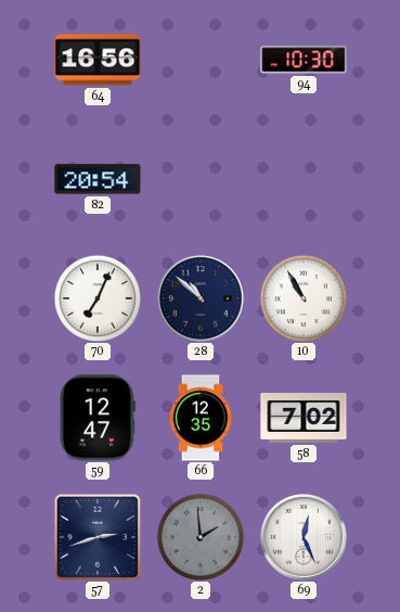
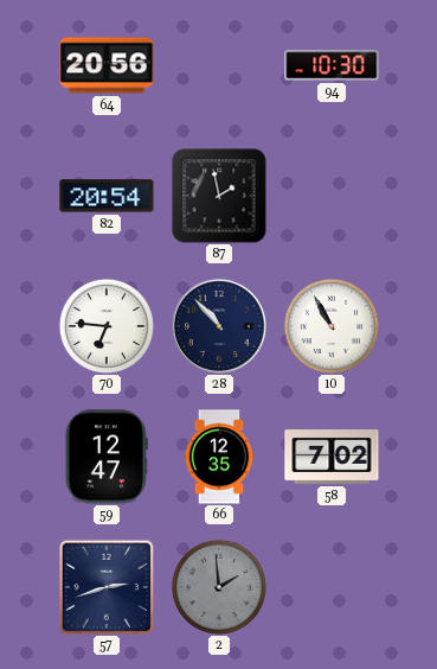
64: 16:56 -> 20:56
87: none -> 1:58
70: 7:04 -> 6:46
28: 10:52 -> 10:53
69: 12:26 -> none
